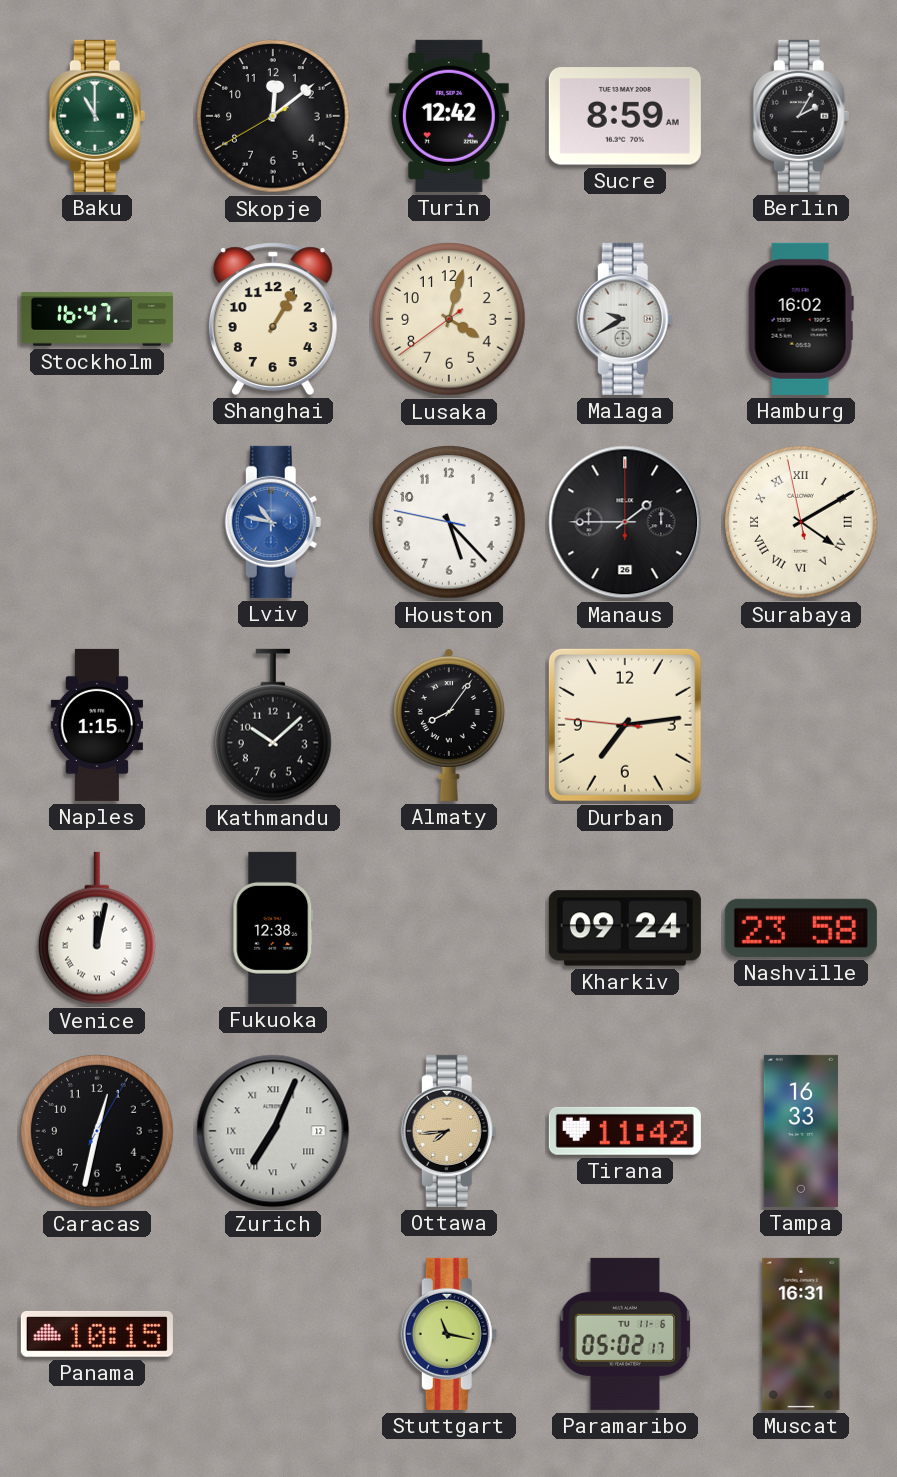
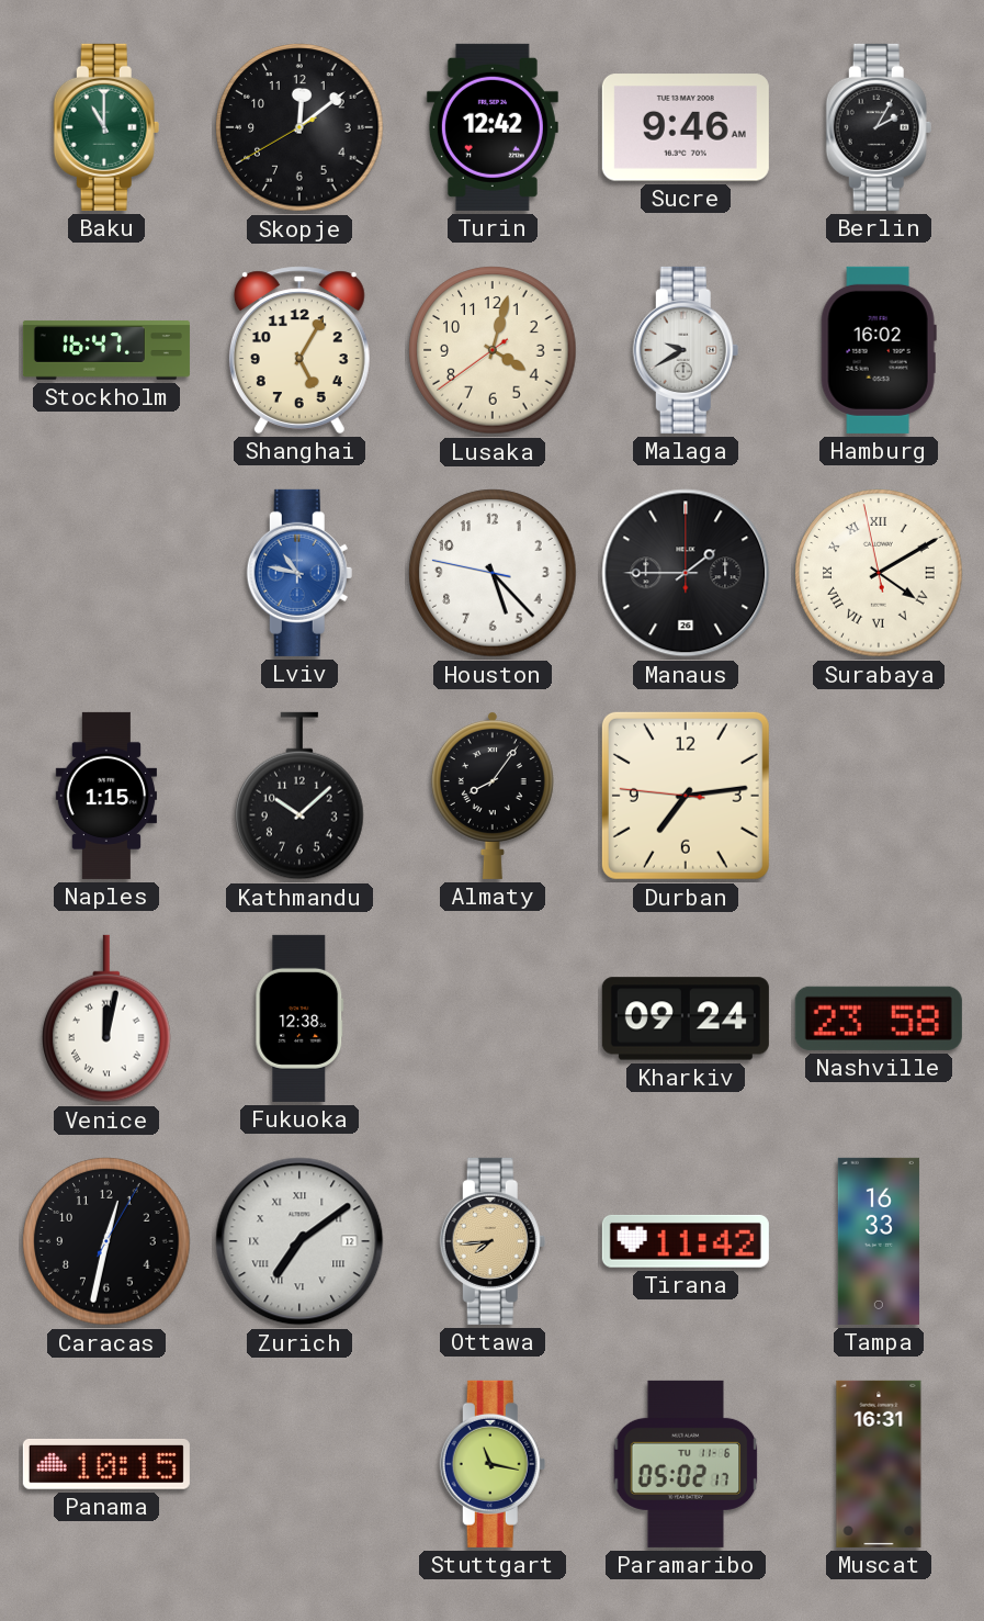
Sucre: 8:59 -> 9:46
Shanghai: 1:05 -> 5:05
Zurich: 7:04 -> 7:09
